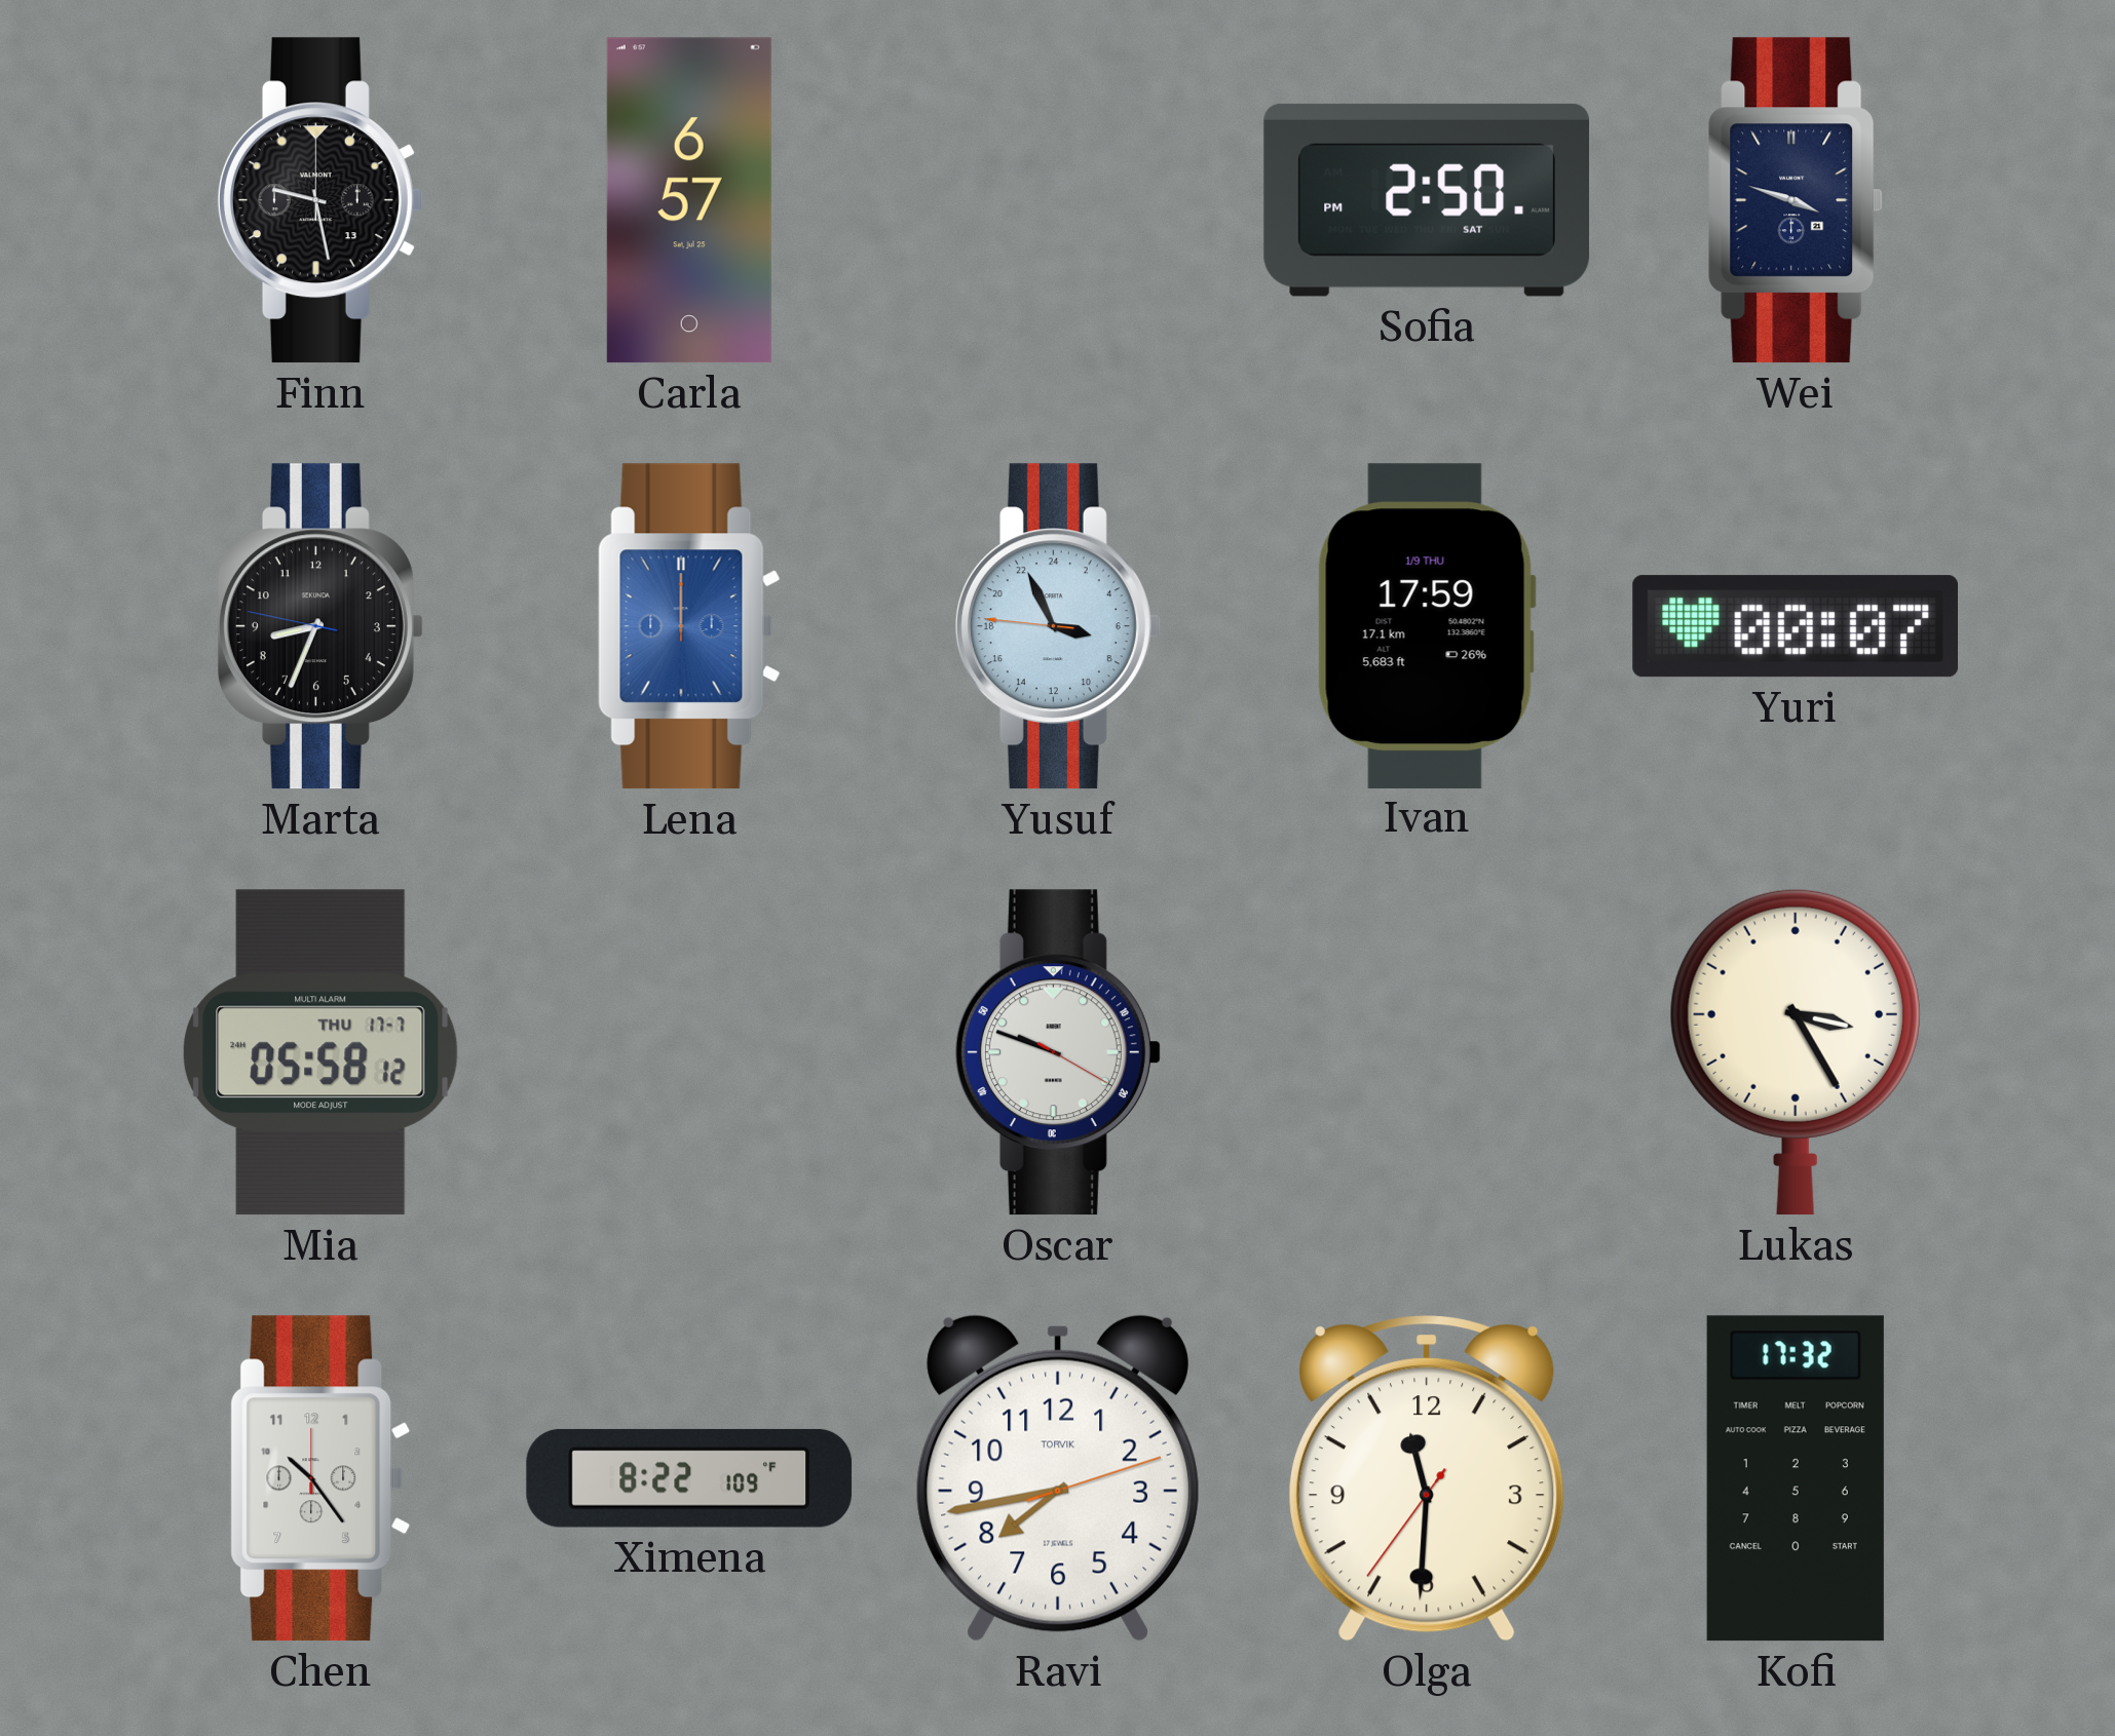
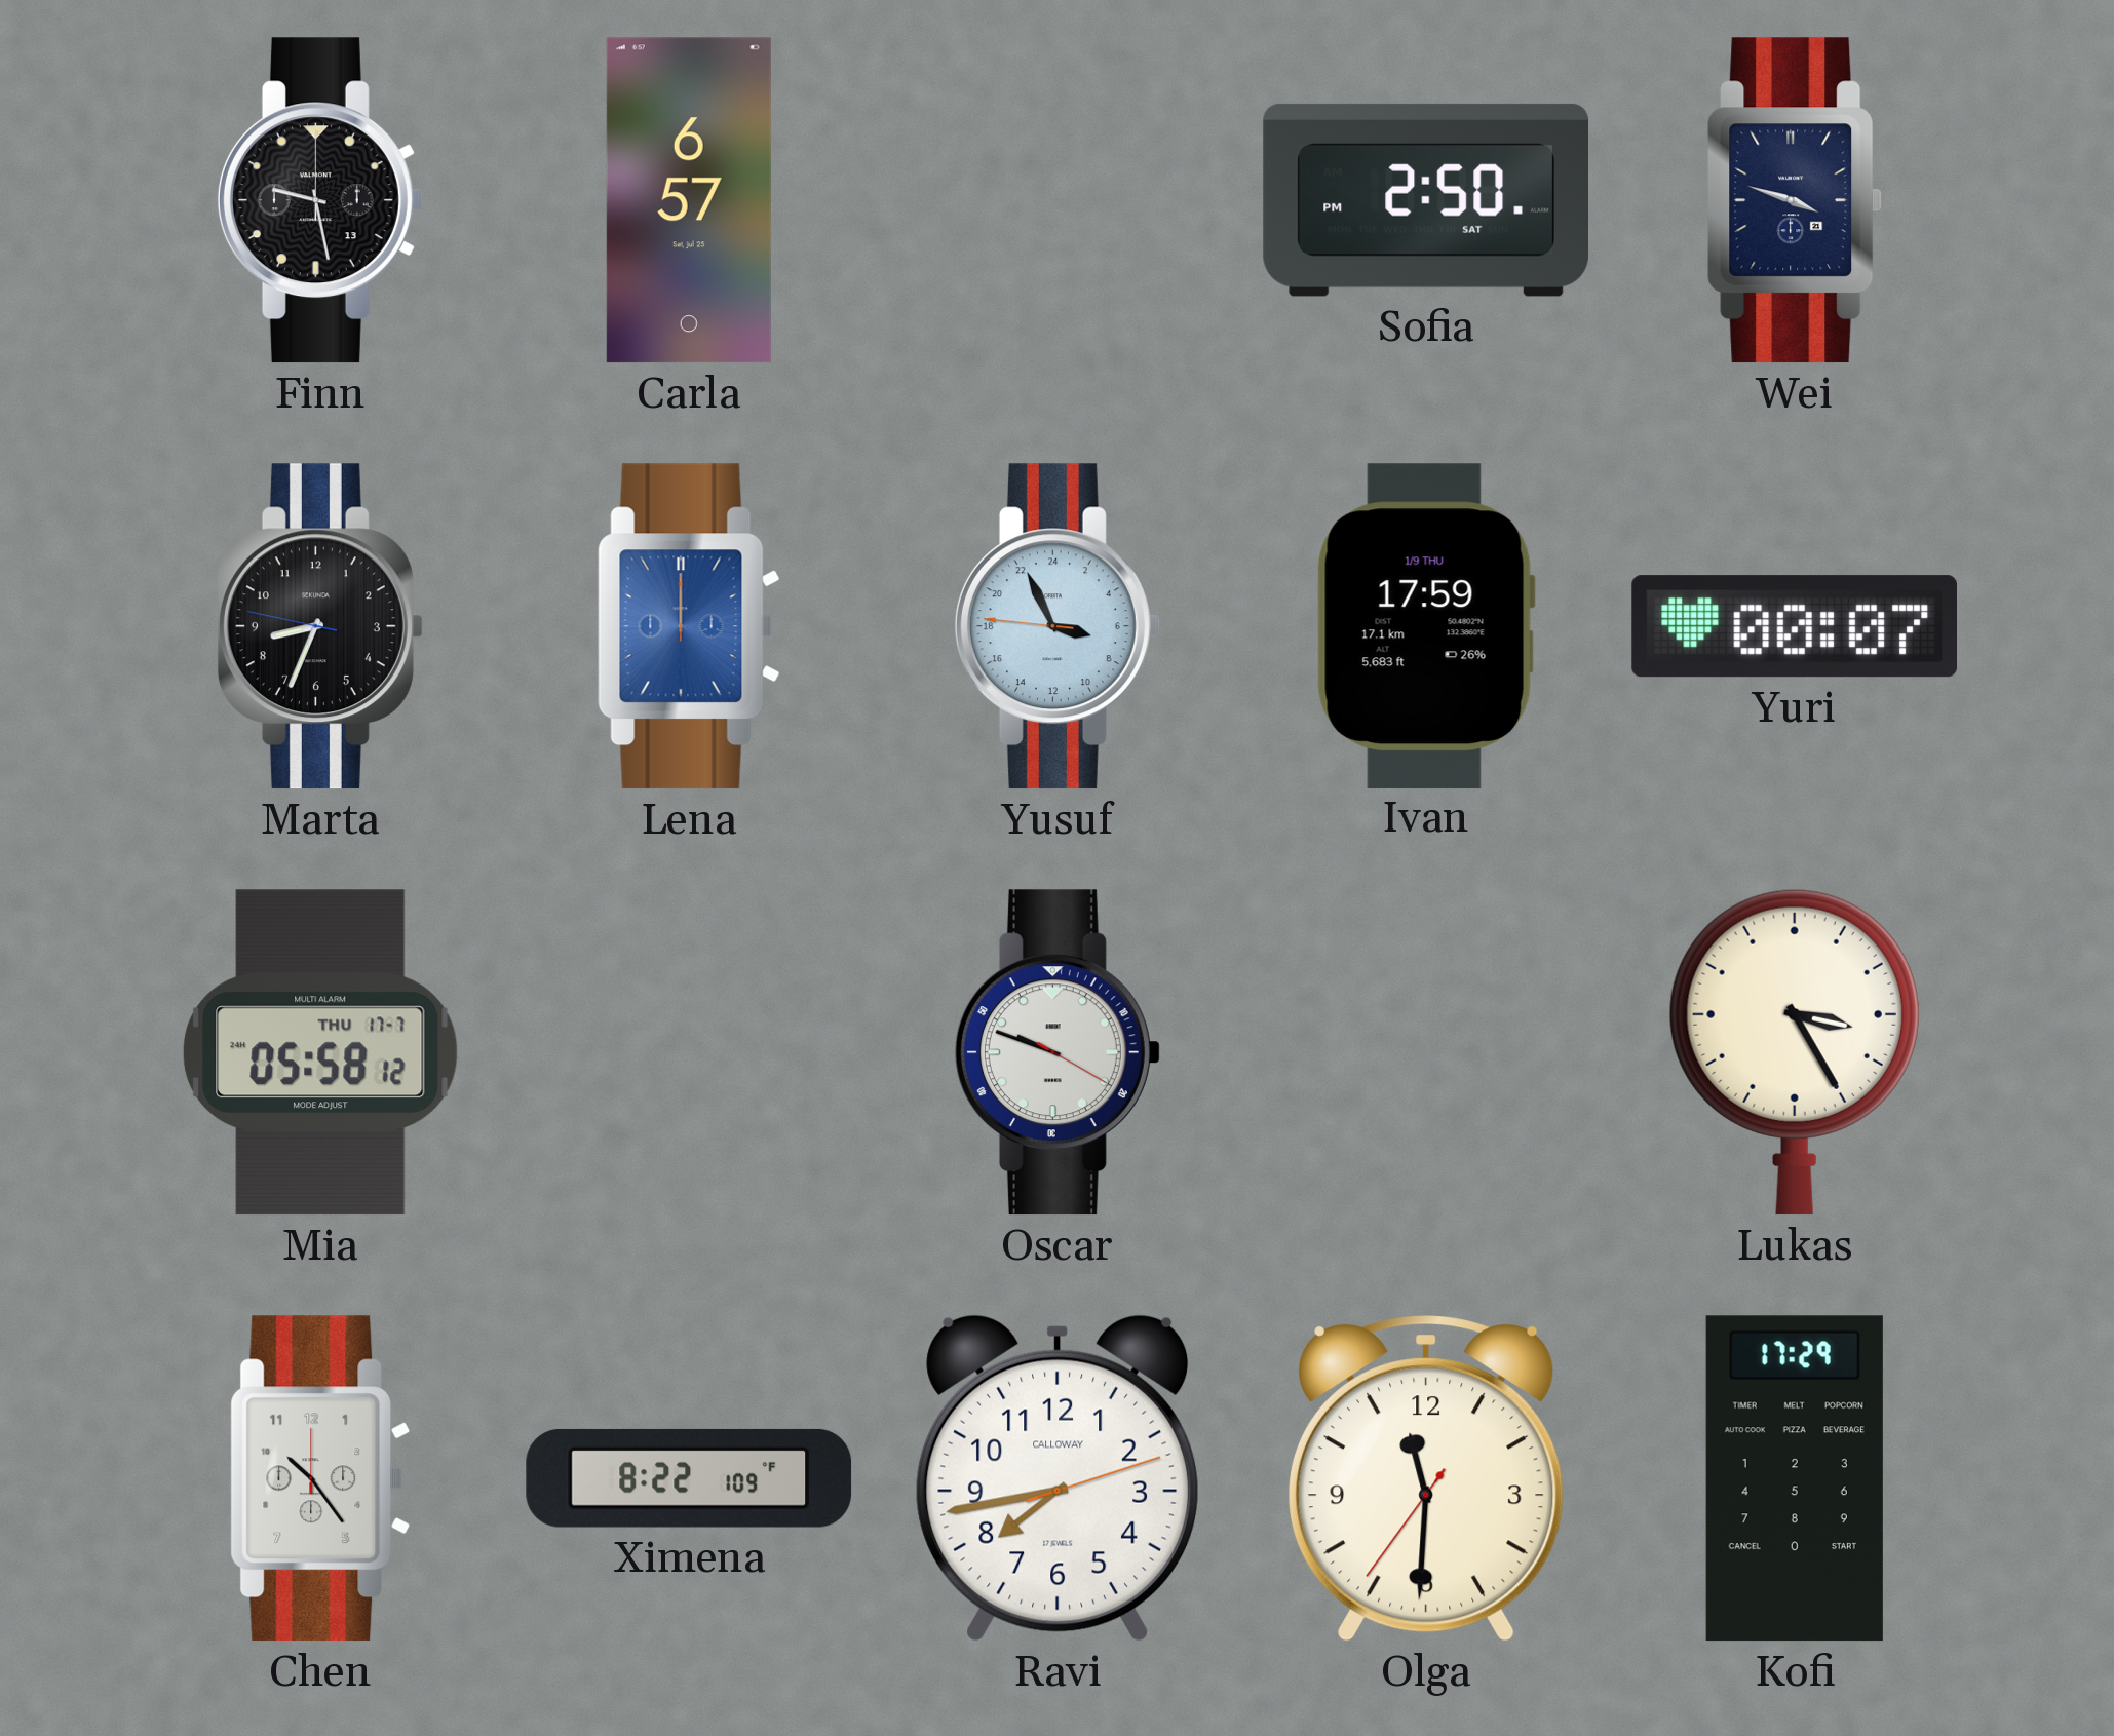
Ravi brand: TORVIK -> CALLOWAY
Kofi: 17:32 -> 17:29
